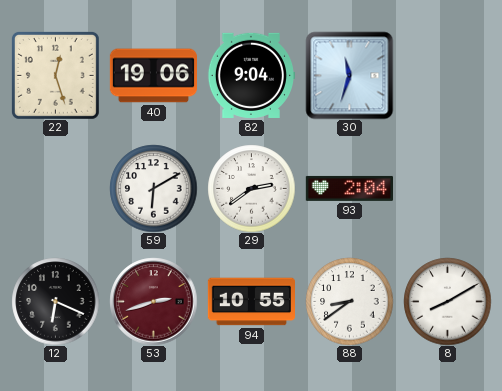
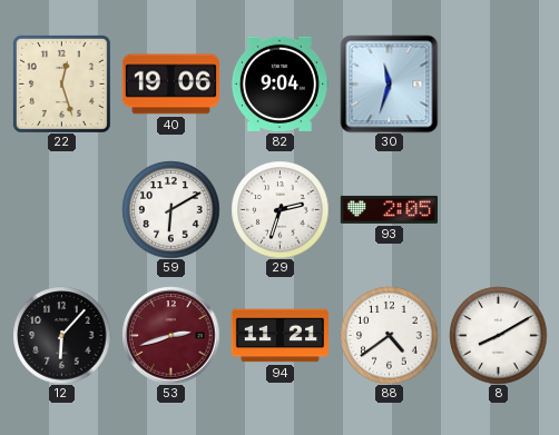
29: 2:39 -> 2:33
93: 2:04 -> 2:05
12: 6:19 -> 6:07
94: 10:55 -> 11:21
88: 8:39 -> 4:39
